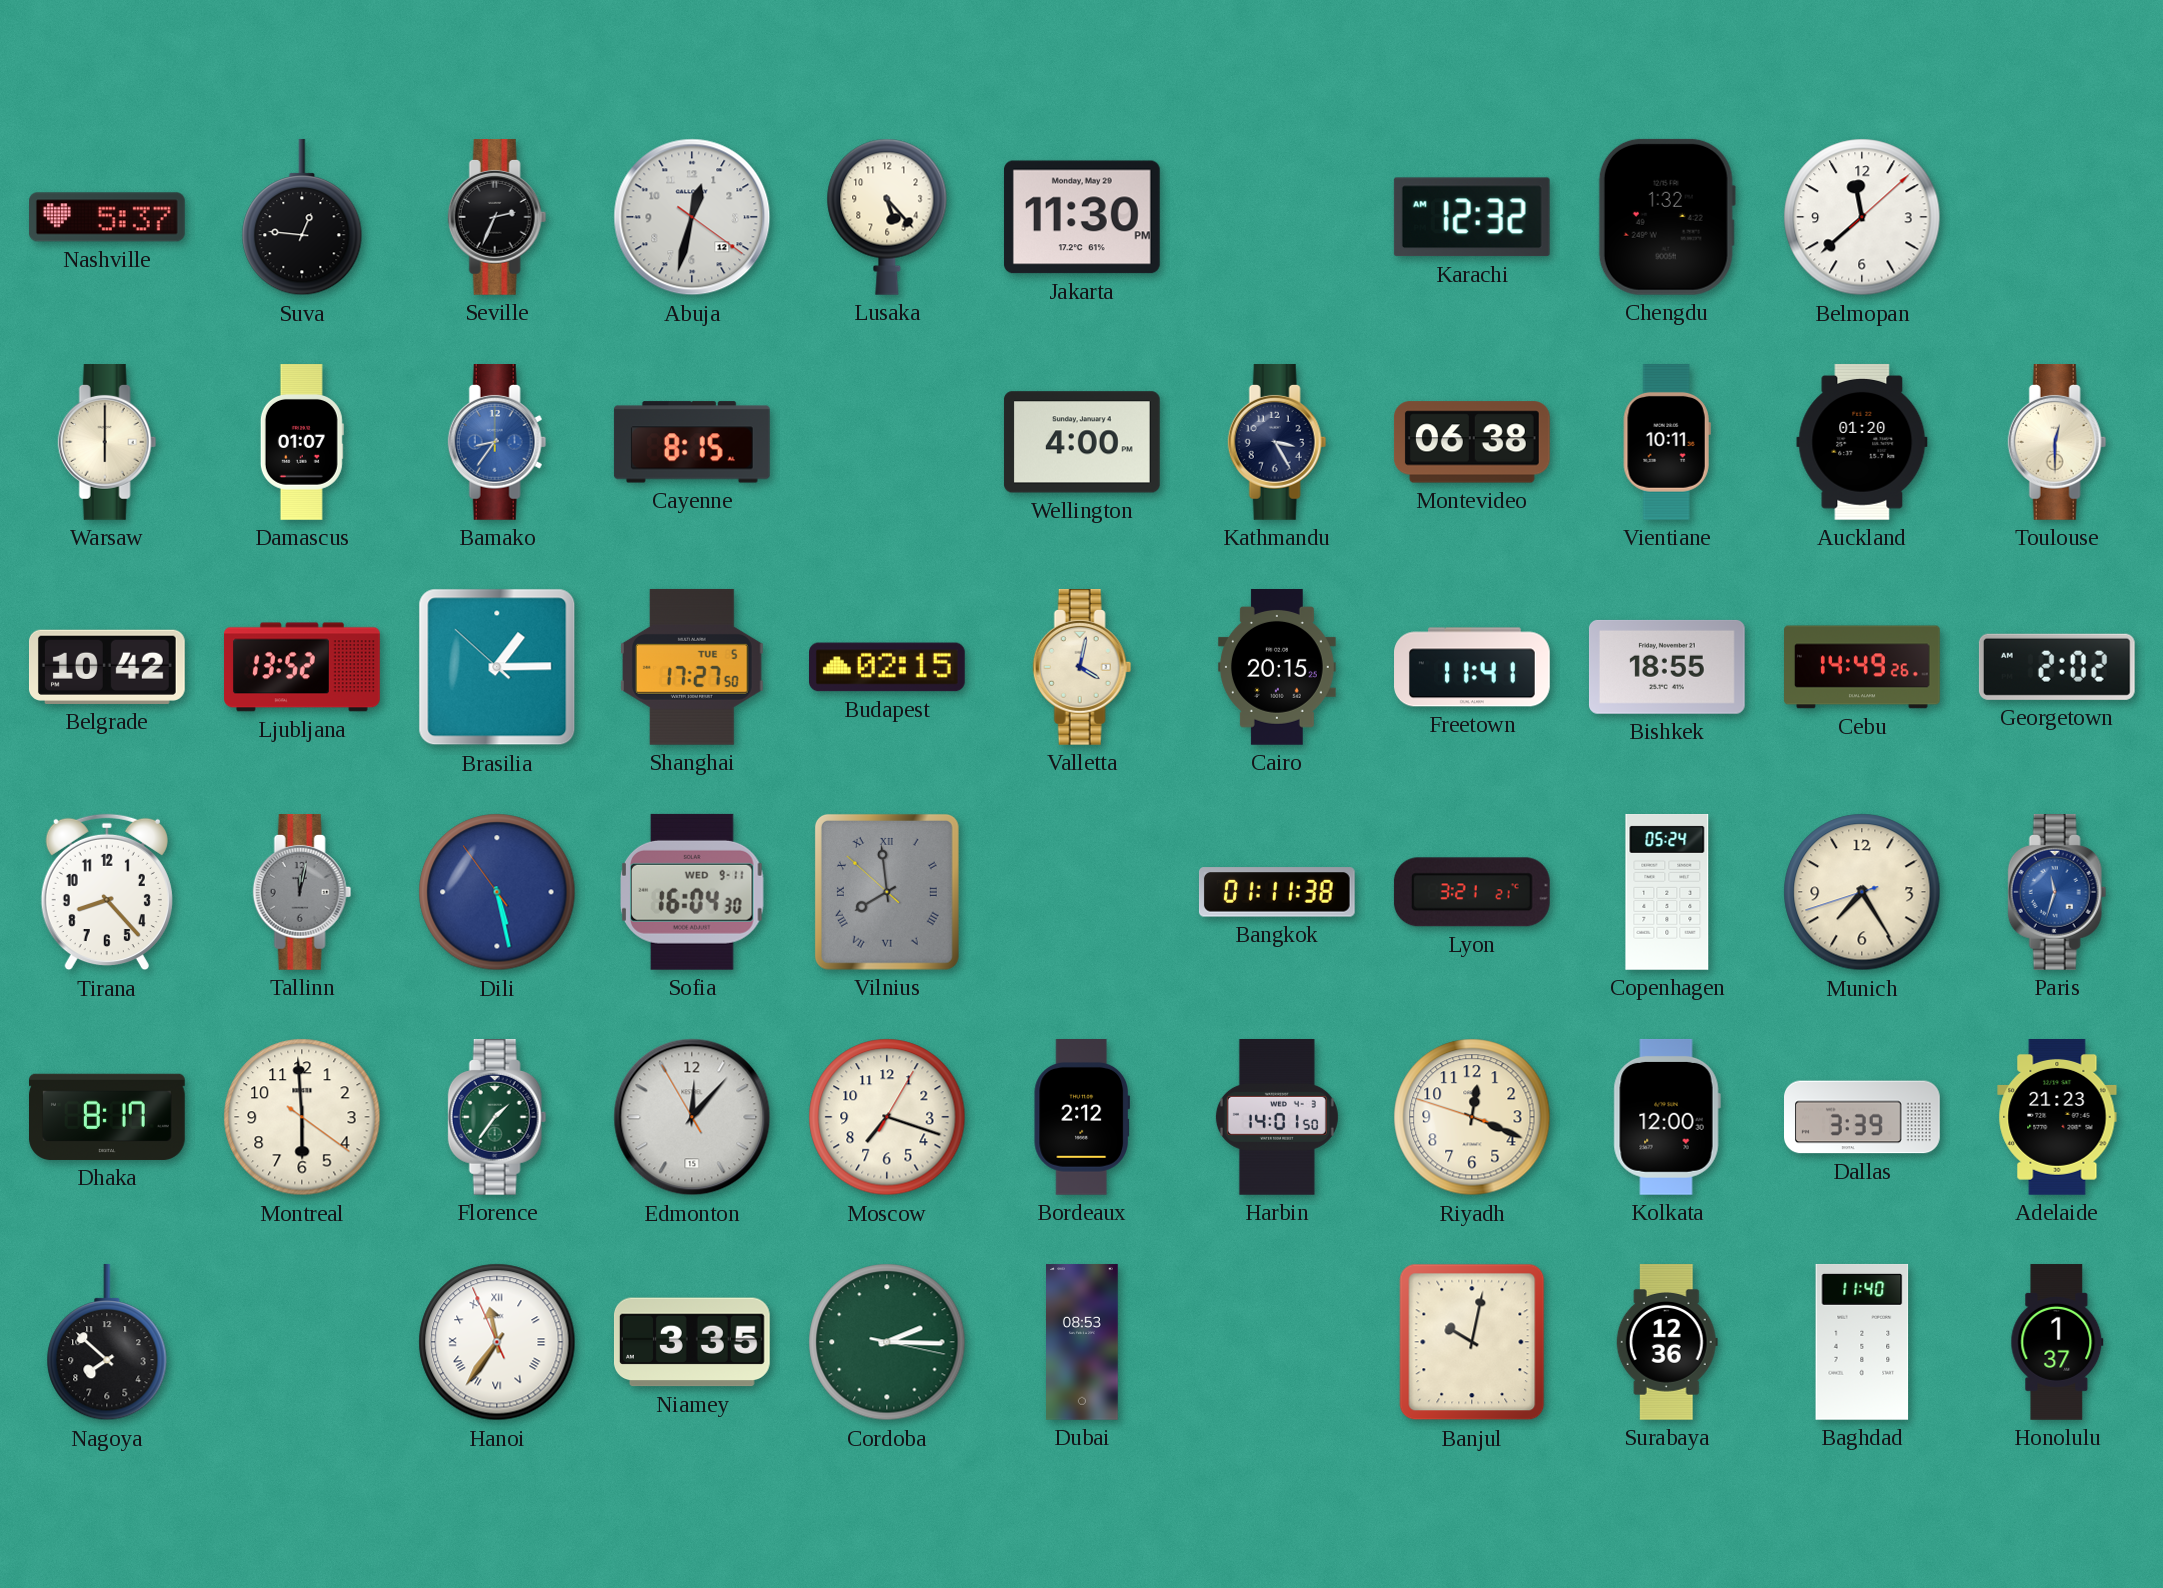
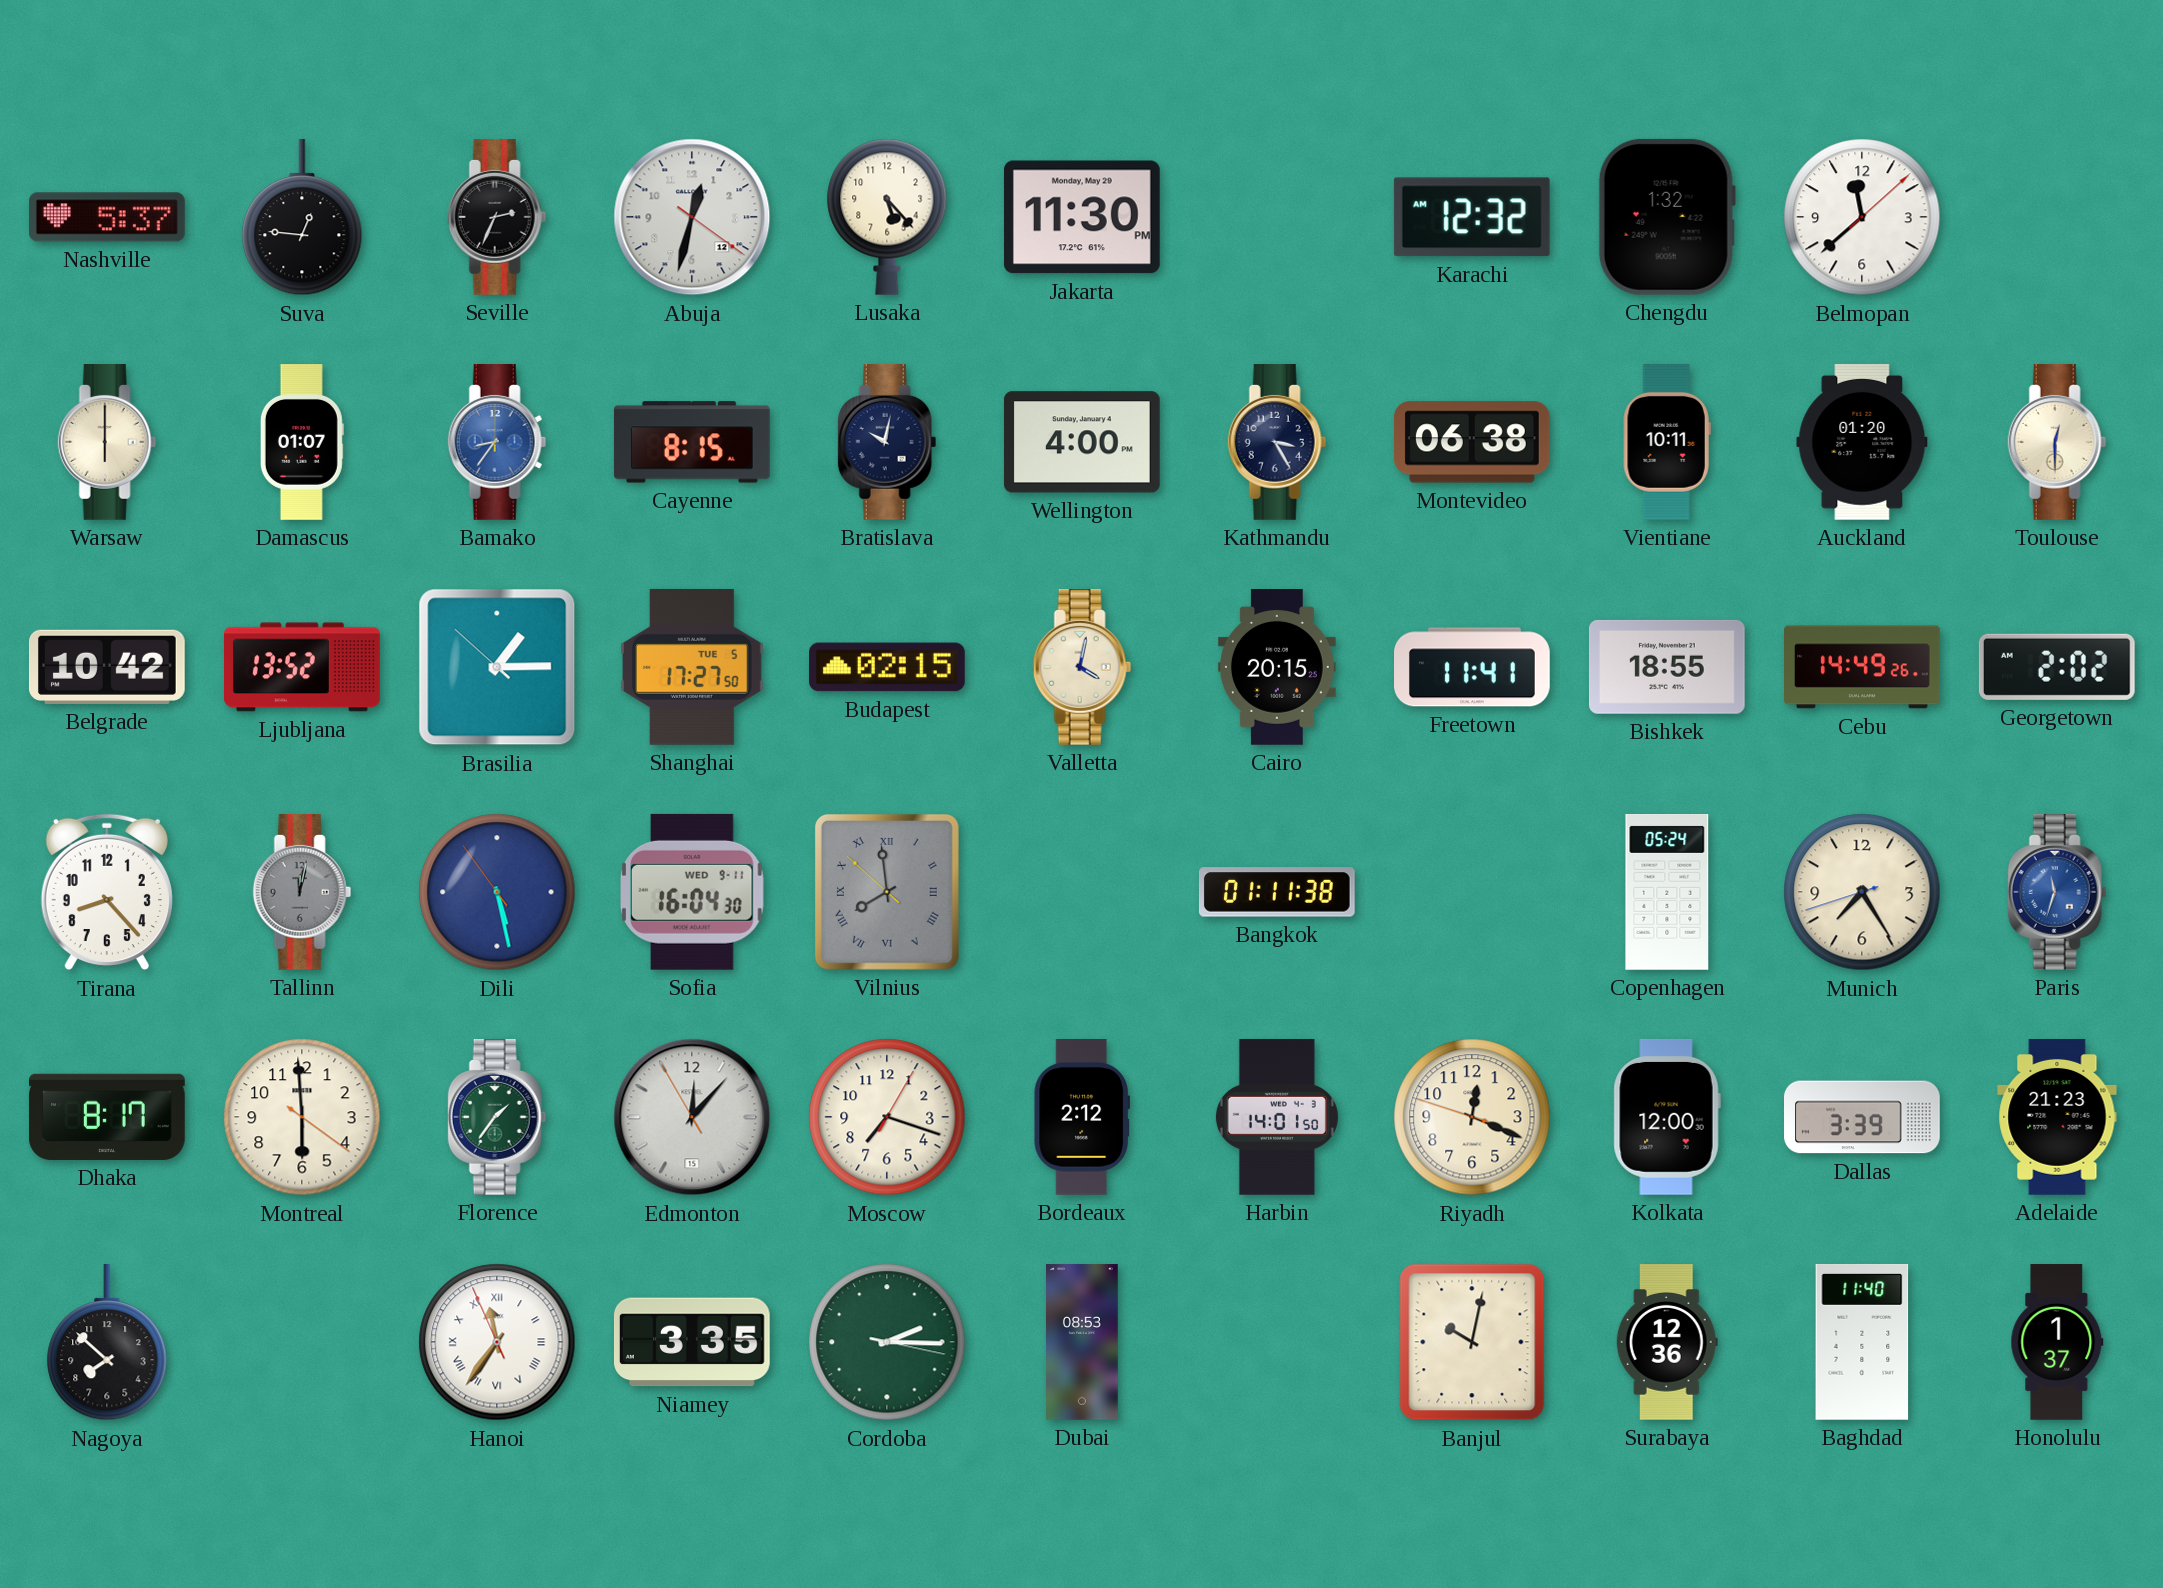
Bratislava: none -> 10:02
Lyon: 3:21 -> none
